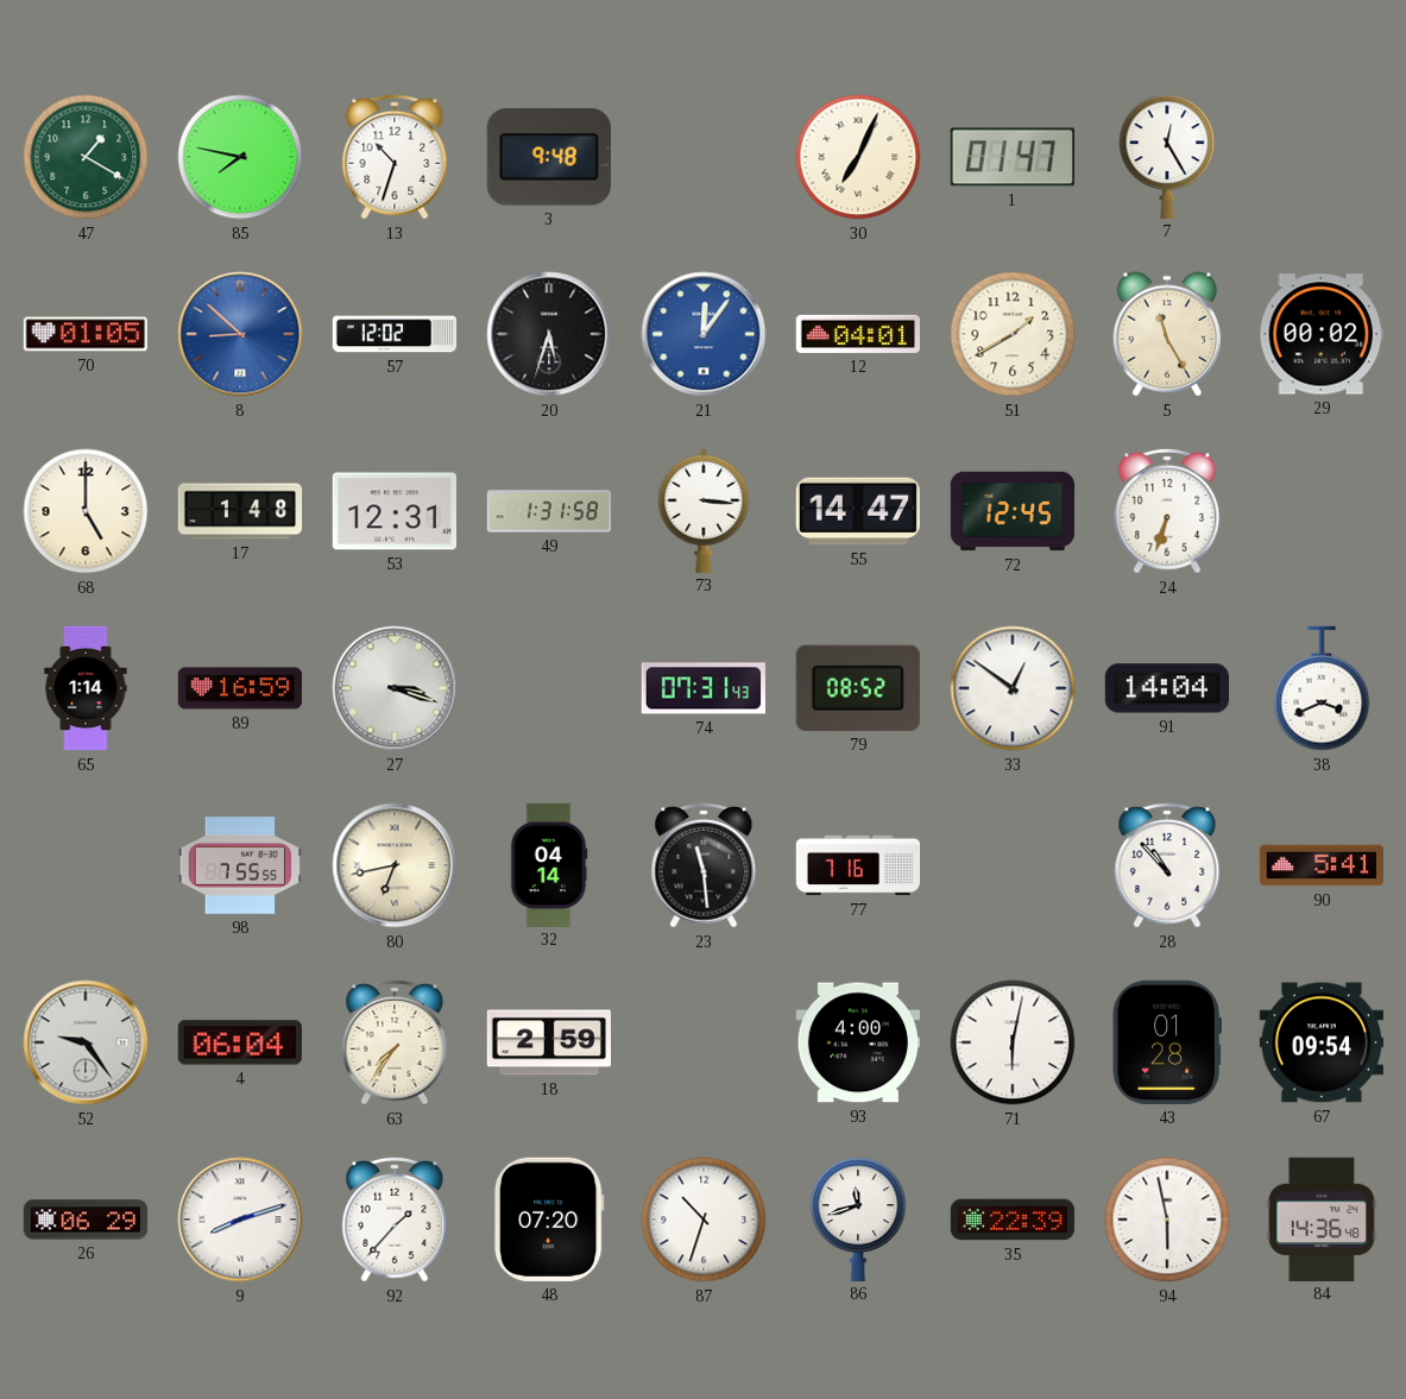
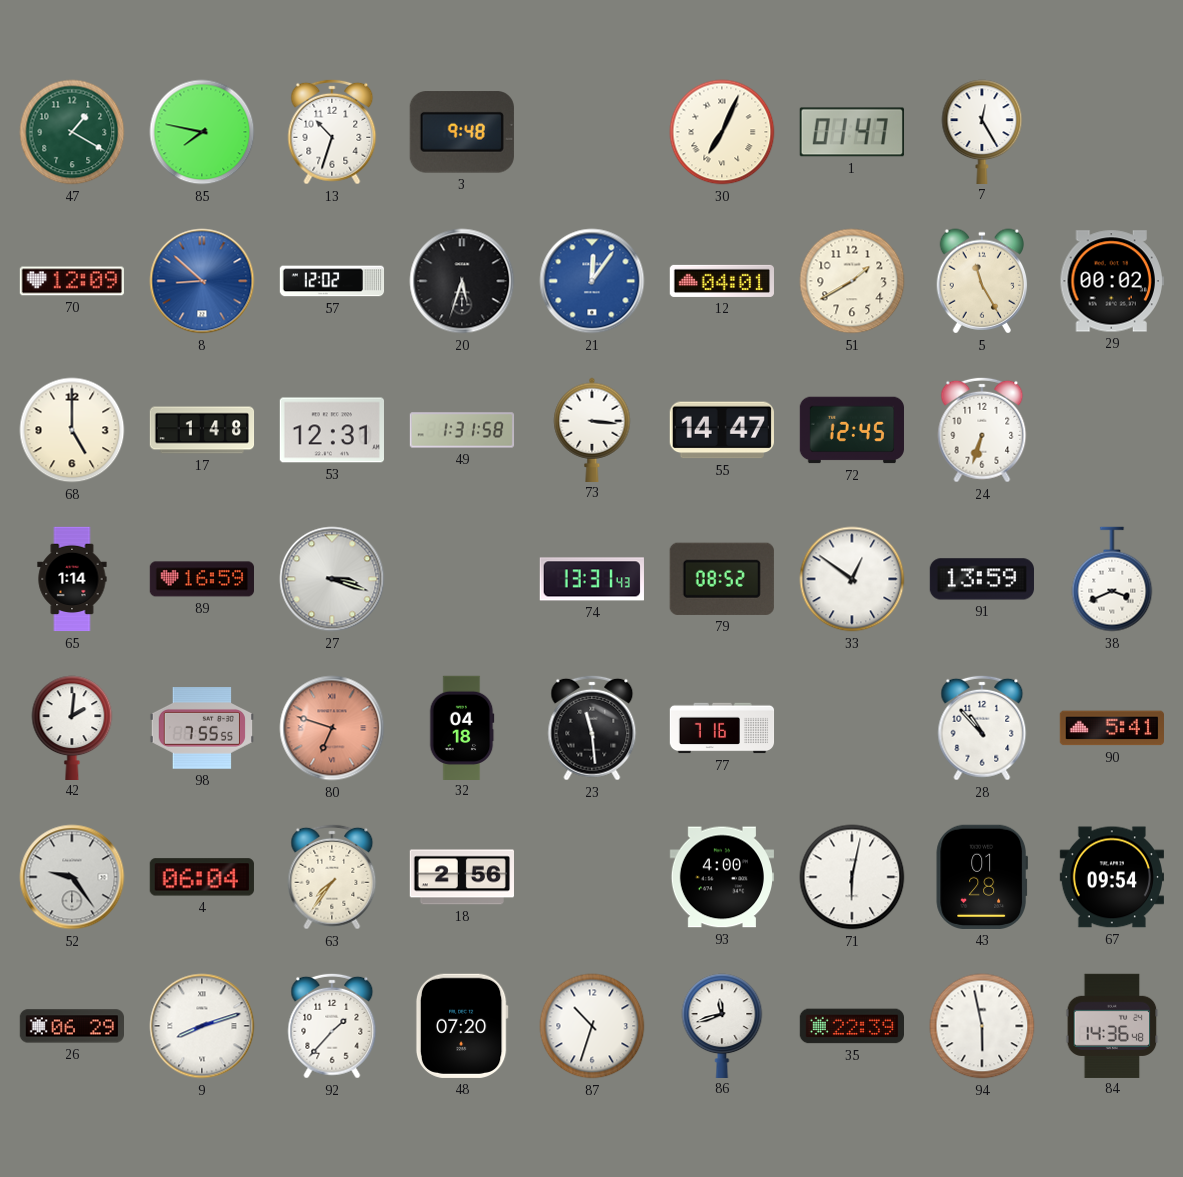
70: 01:05 -> 12:09
74: 07:31 -> 13:31
91: 14:04 -> 13:59
42: none -> 2:01
80: 6:43 -> 6:48
80 dial: cream -> salmon
32: 04:14 -> 04:18
18: 2:59 -> 2:56
